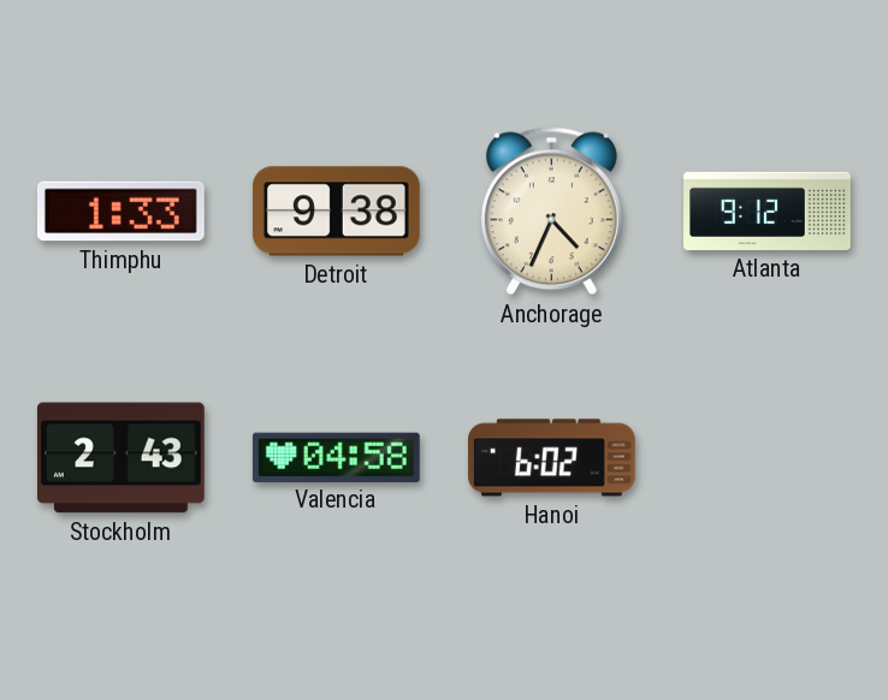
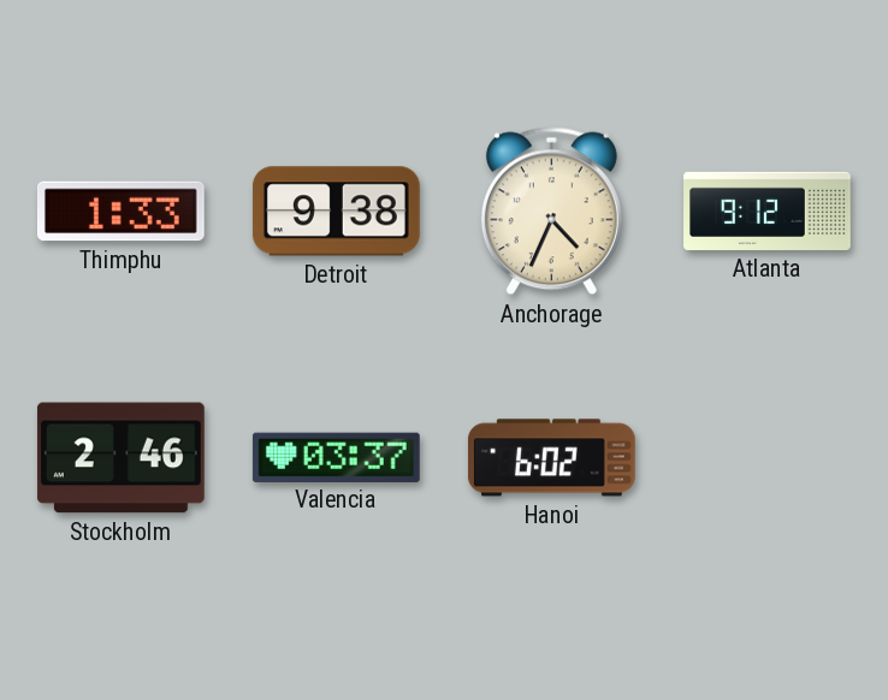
Stockholm: 2:43 -> 2:46
Valencia: 04:58 -> 03:37
